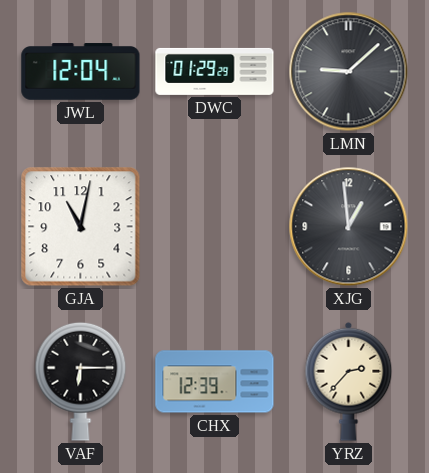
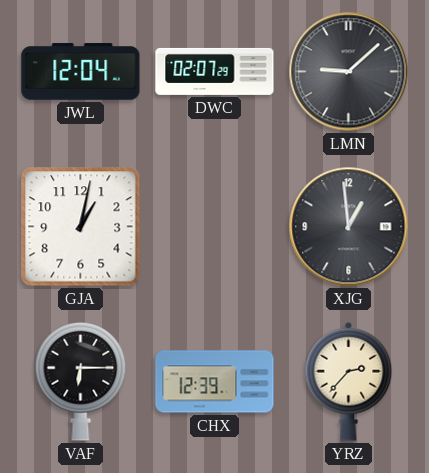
DWC: 01:29 -> 02:07
GJA: 11:02 -> 1:02
